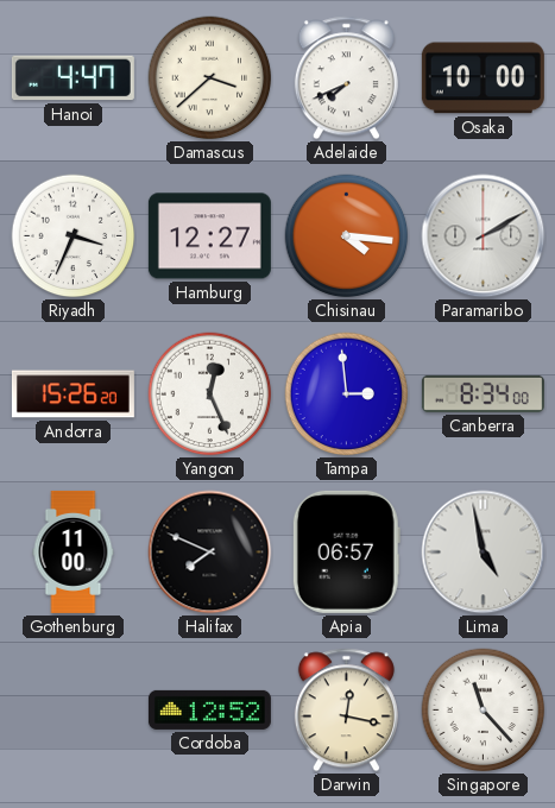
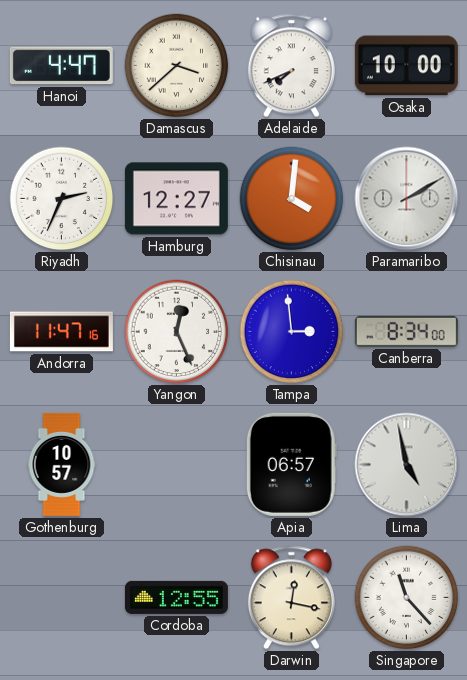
Riyadh: 3:34 -> 2:34
Chisinau: 4:16 -> 4:01
Andorra: 15:26 -> 11:47
Gothenburg: 11:00 -> 10:57
Halifax: 7:49 -> none
Cordoba: 12:52 -> 12:55
